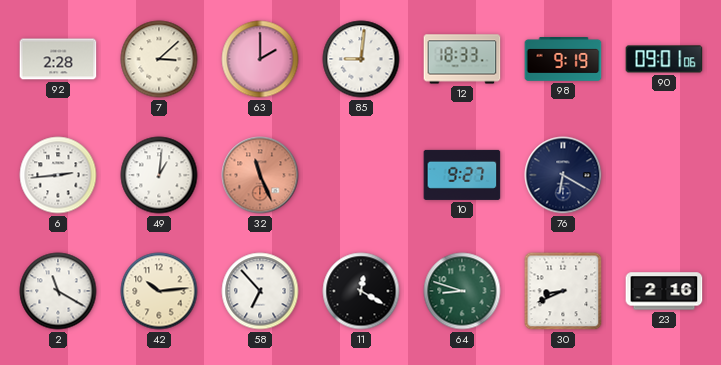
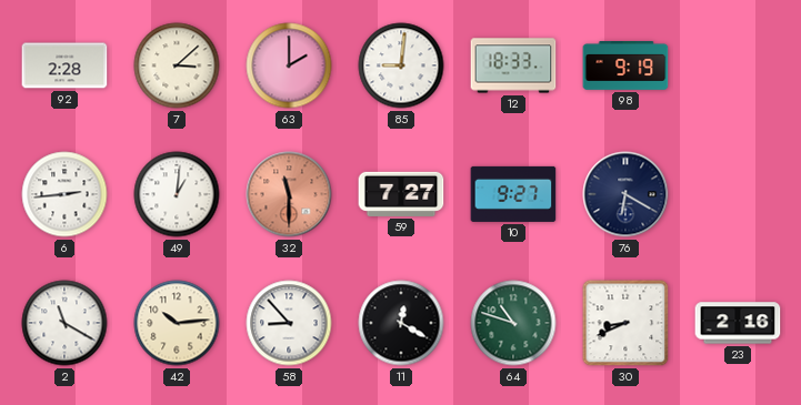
90: 09:01 -> none
32: 11:26 -> 11:30
59: none -> 7:27
58: 6:53 -> 8:53
64: 8:48 -> 10:48
